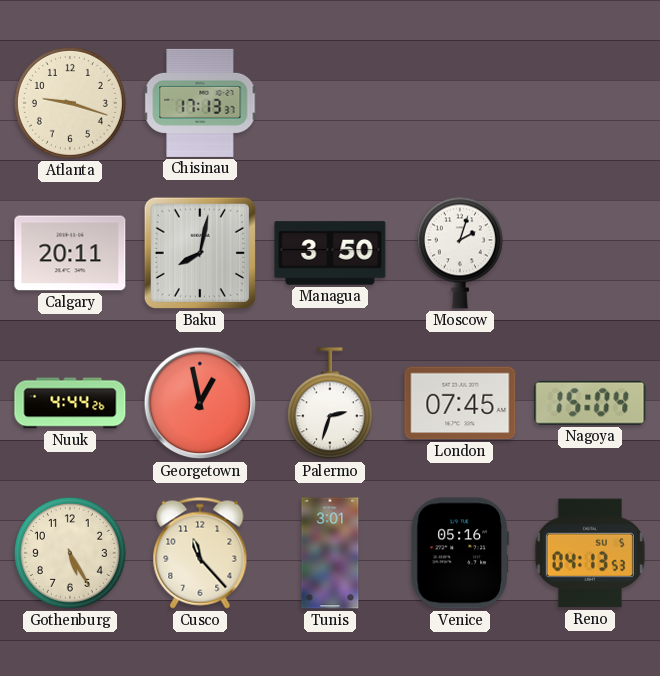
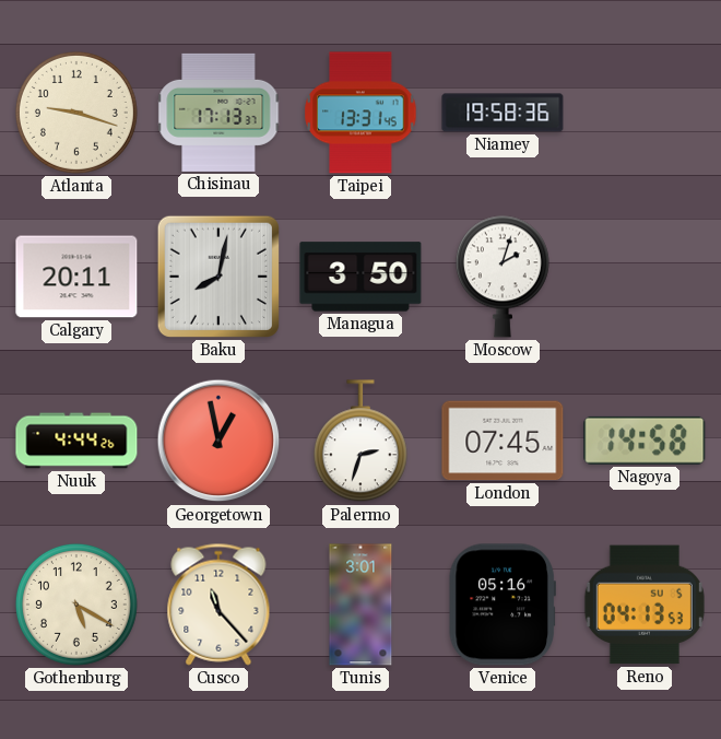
Taipei: none -> 13:31
Niamey: none -> 19:58
Nagoya: 15:04 -> 14:58
Gothenburg: 5:25 -> 5:20
